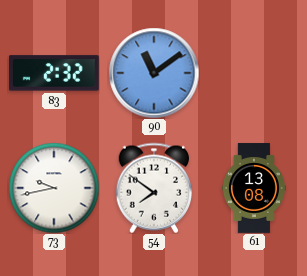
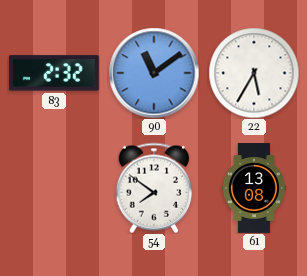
22: none -> 5:35
73: 9:43 -> none
